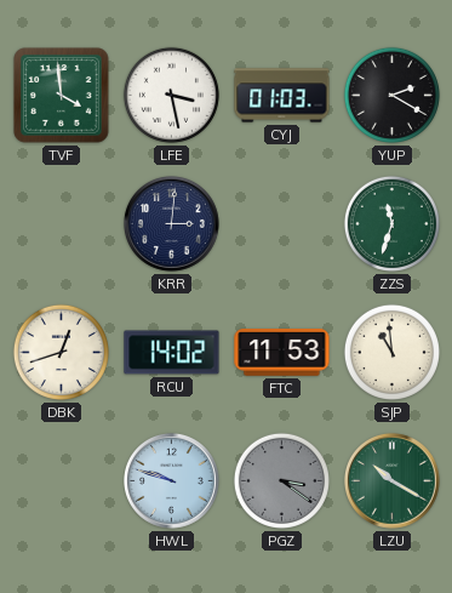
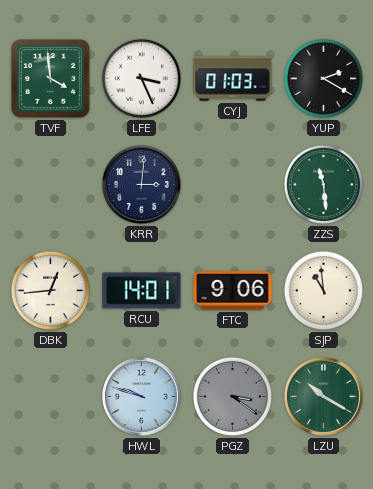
LFE: 3:28 -> 3:26
ZZS: 11:33 -> 11:29
DBK: 12:42 -> 12:44
RCU: 14:02 -> 14:01
FTC: 11:53 -> 9:06
